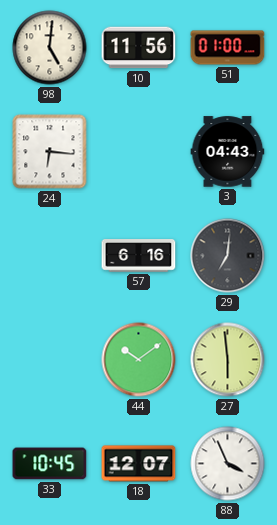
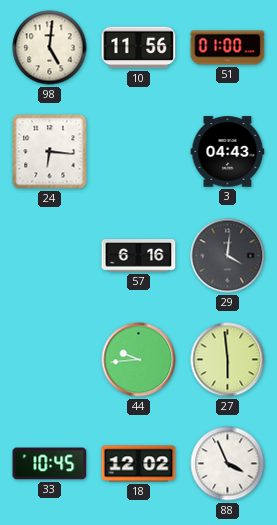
29: 7:01 -> 4:01
44: 10:09 -> 9:44
18: 12:07 -> 12:02
